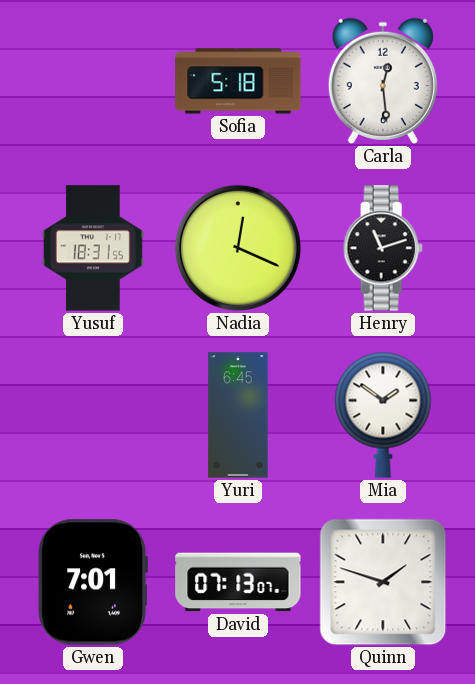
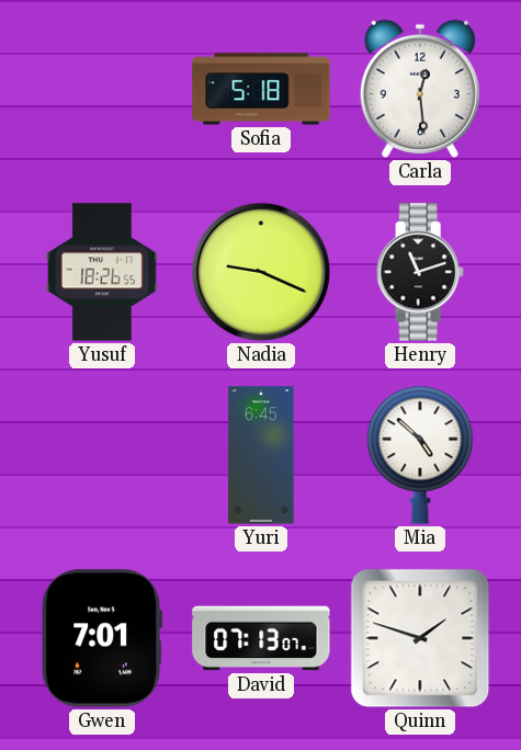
Yusuf: 18:31 -> 18:26
Nadia: 12:19 -> 9:19
Mia: 1:51 -> 4:52
